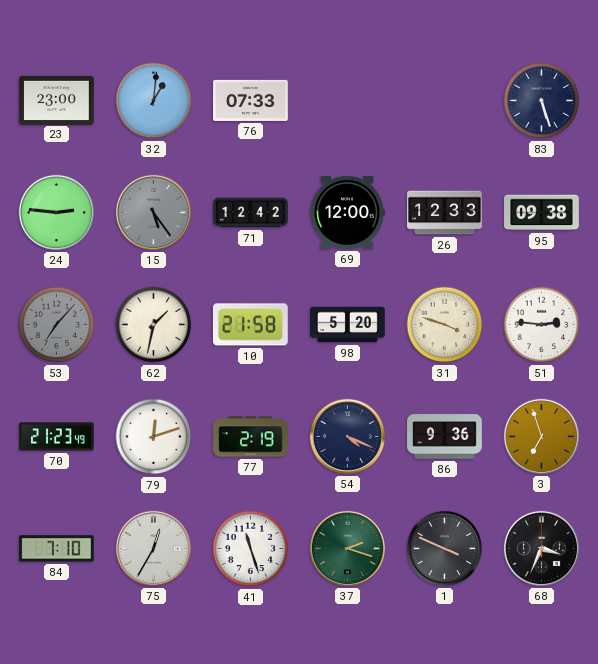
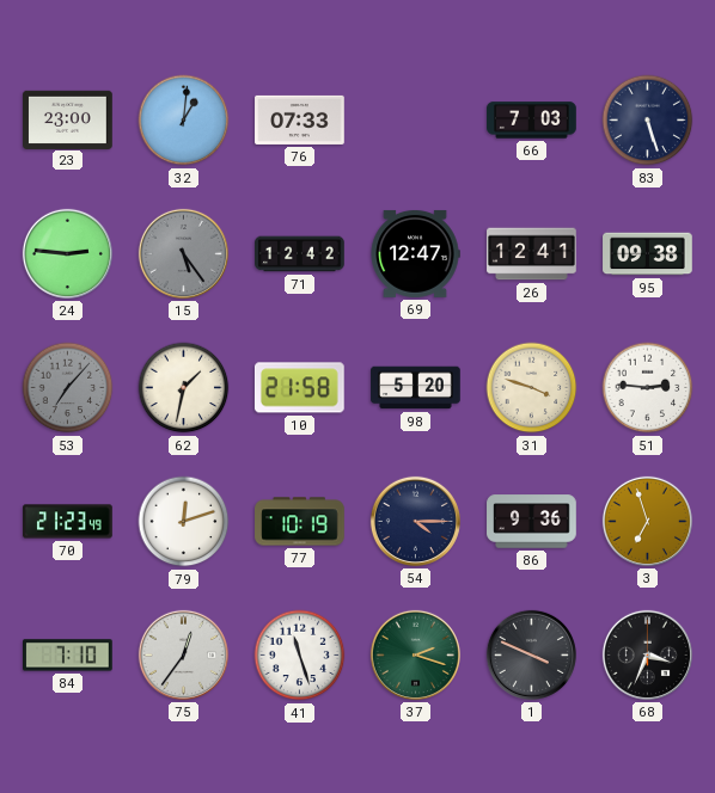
66: none -> 7:03
69: 12:00 -> 12:47
26: 12:33 -> 12:41
77: 2:19 -> 10:19
54: 4:19 -> 4:15
75: 12:35 -> 12:36
